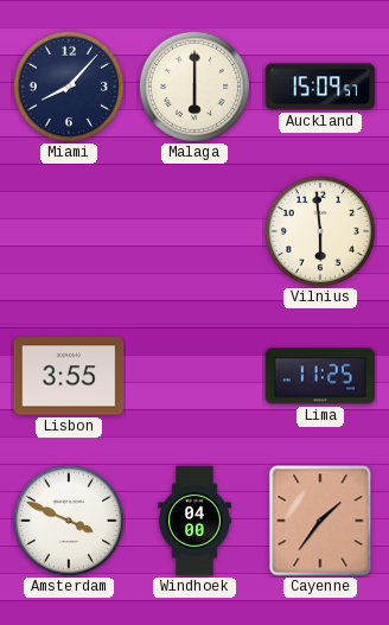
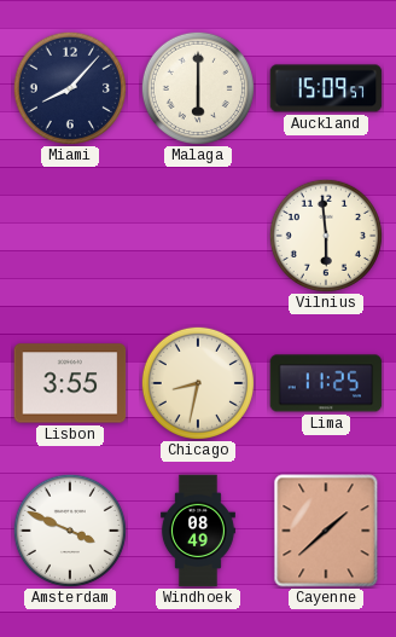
Chicago: none -> 8:32
Windhoek: 04:00 -> 08:49
Cayenne: 1:36 -> 1:38
